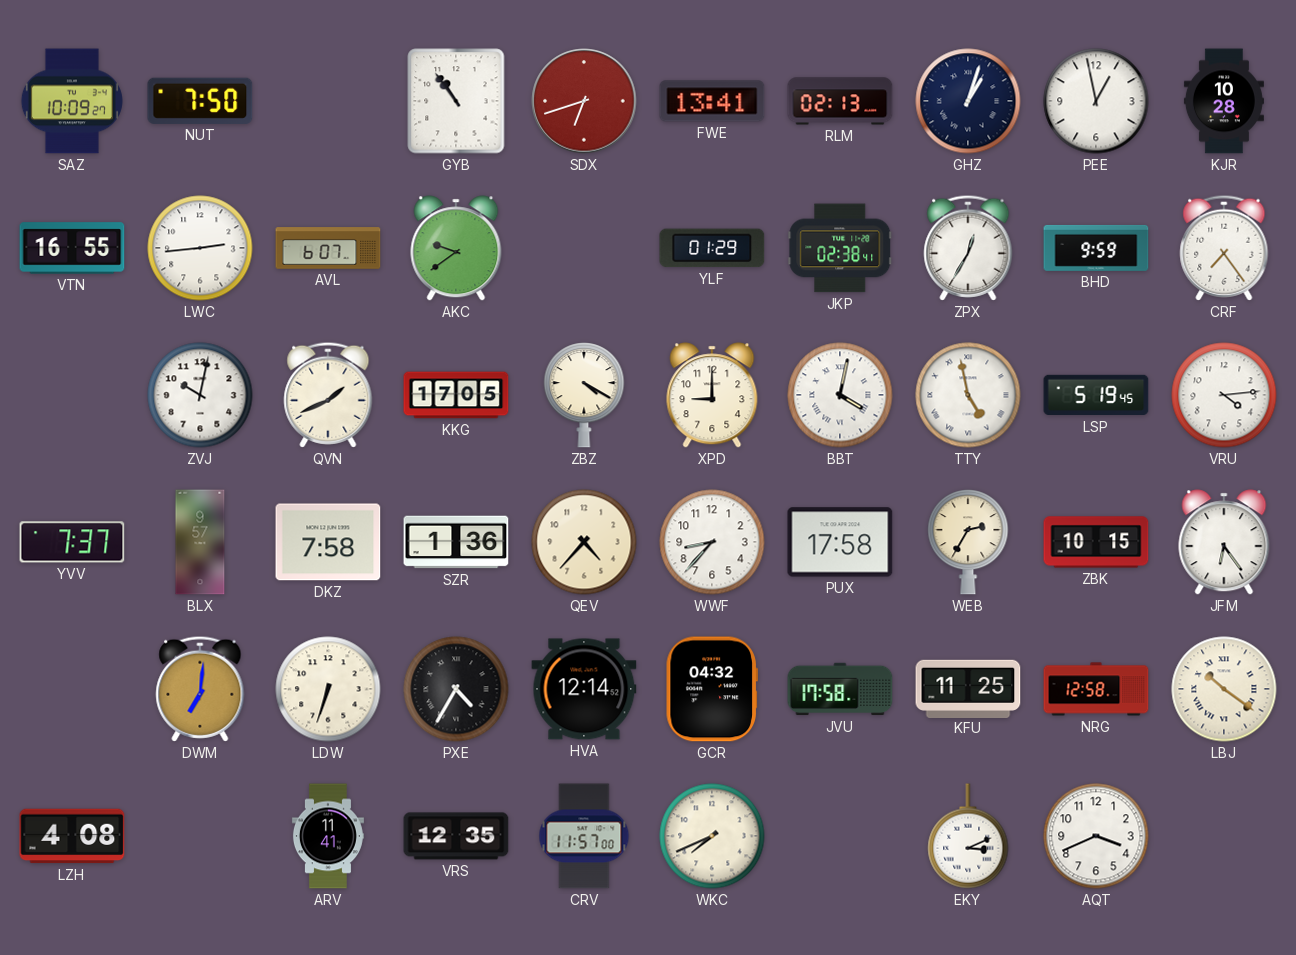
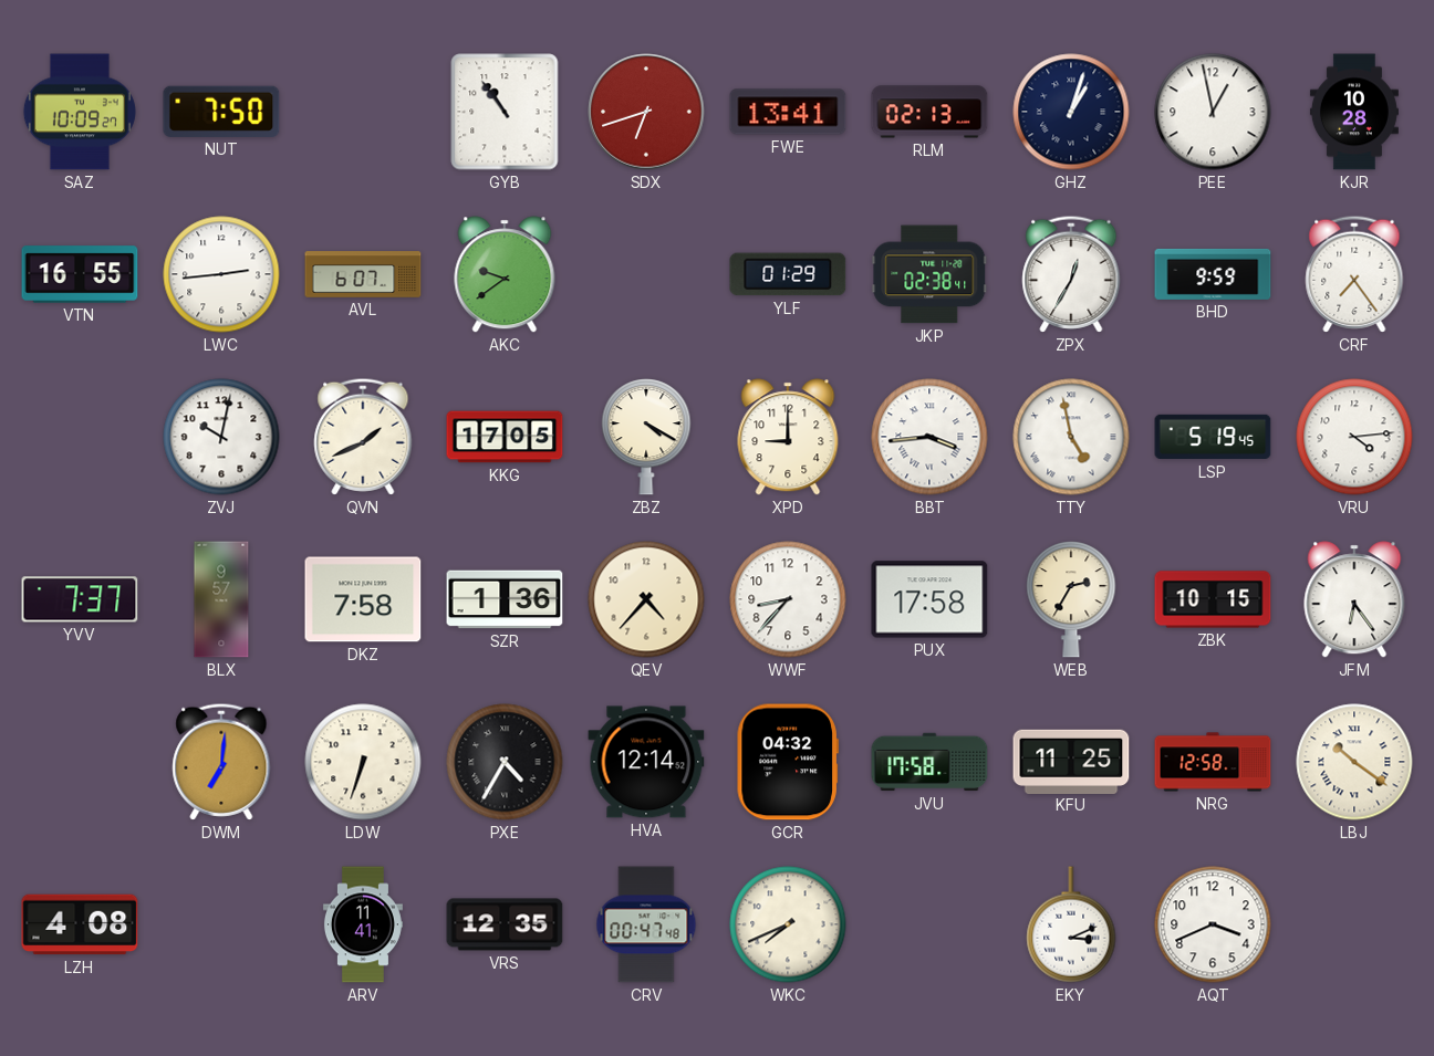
BBT: 4:02 -> 3:44
CRV: 11:57 -> 00:47
